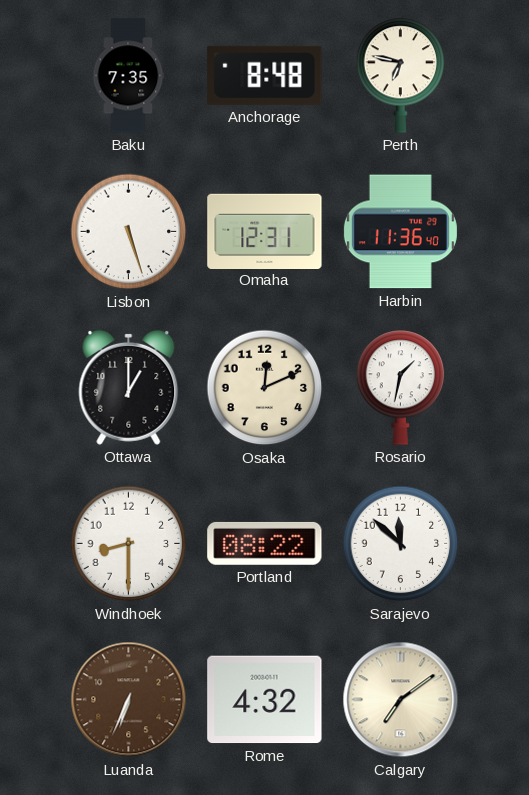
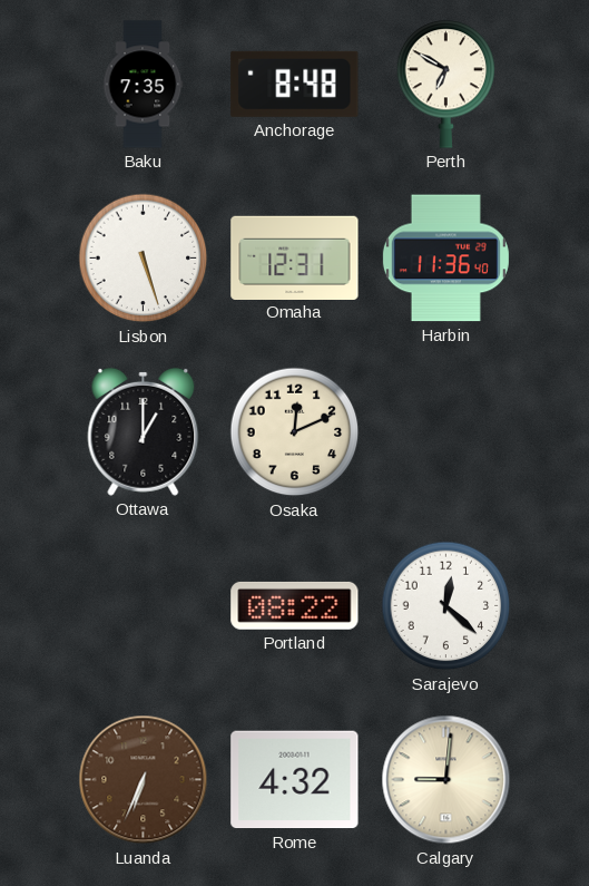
Perth: 6:47 -> 6:50
Rosario: 1:32 -> none
Windhoek: 8:30 -> none
Sarajevo: 11:52 -> 12:22
Calgary: 7:09 -> 9:01
